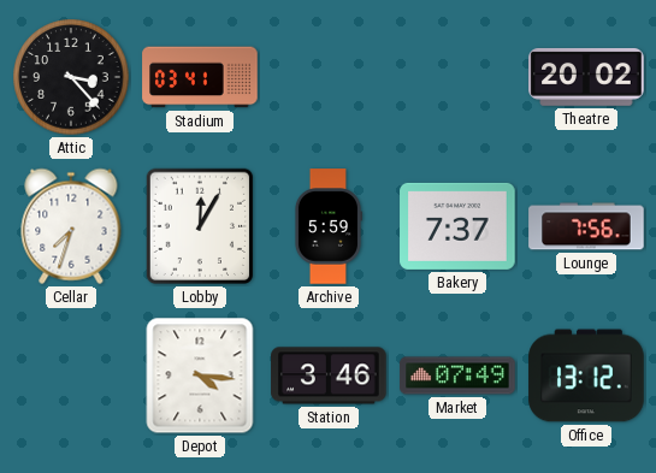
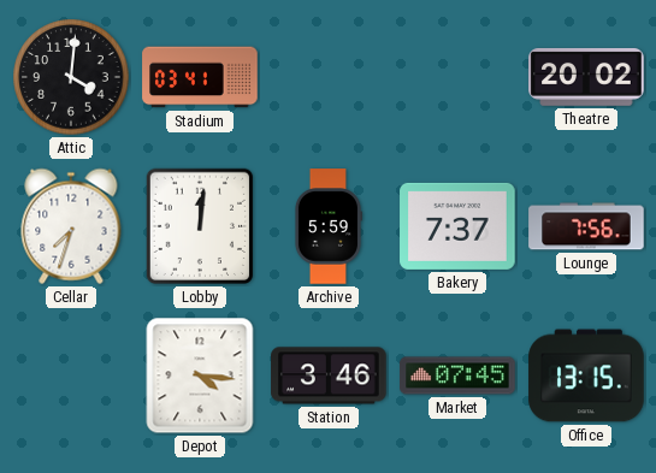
Attic: 3:23 -> 4:01
Lobby: 12:05 -> 12:01
Market: 07:49 -> 07:45
Office: 13:12 -> 13:15
